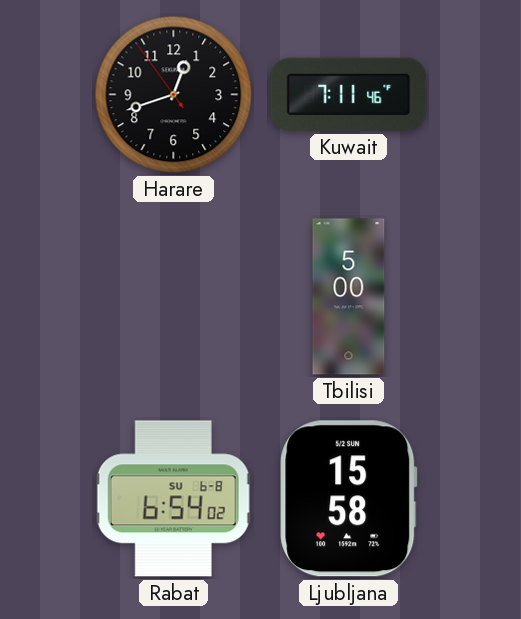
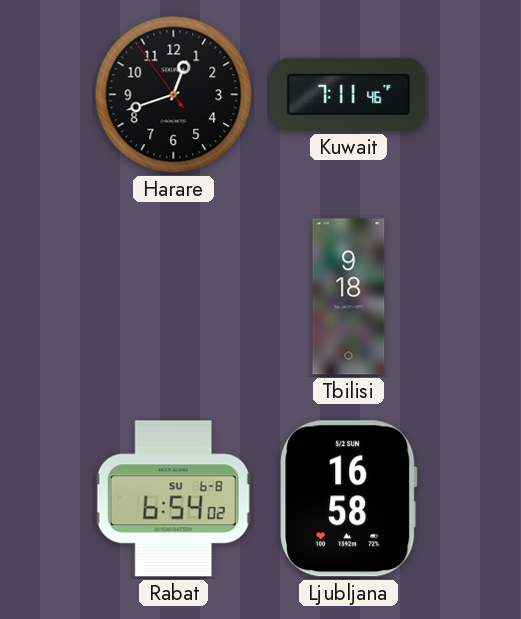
Tbilisi: 5:00 -> 9:18
Ljubljana: 15:58 -> 16:58
